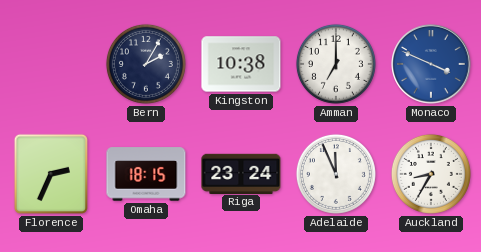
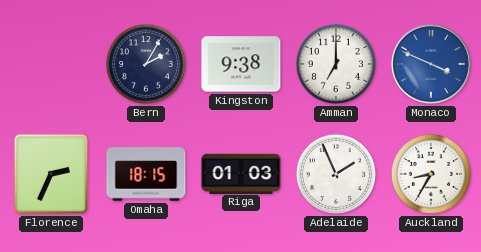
Kingston: 10:38 -> 9:38
Riga: 23:24 -> 01:03
Adelaide: 11:56 -> 1:56
